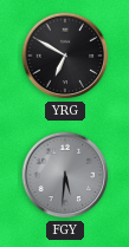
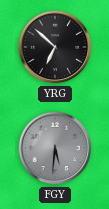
YRG: 6:50 -> 6:52
